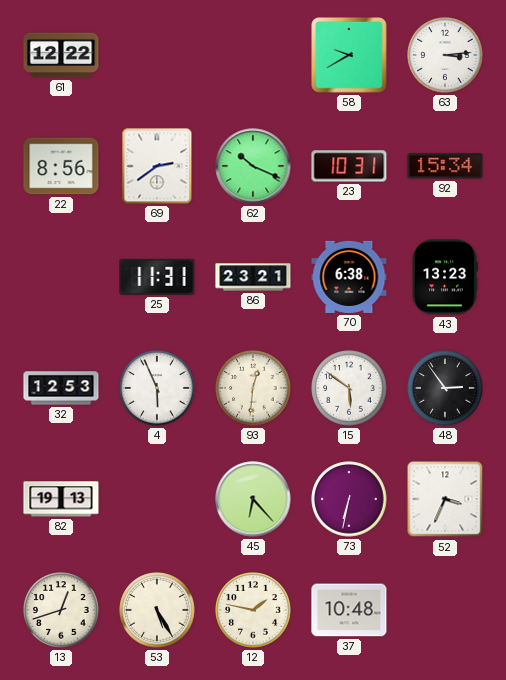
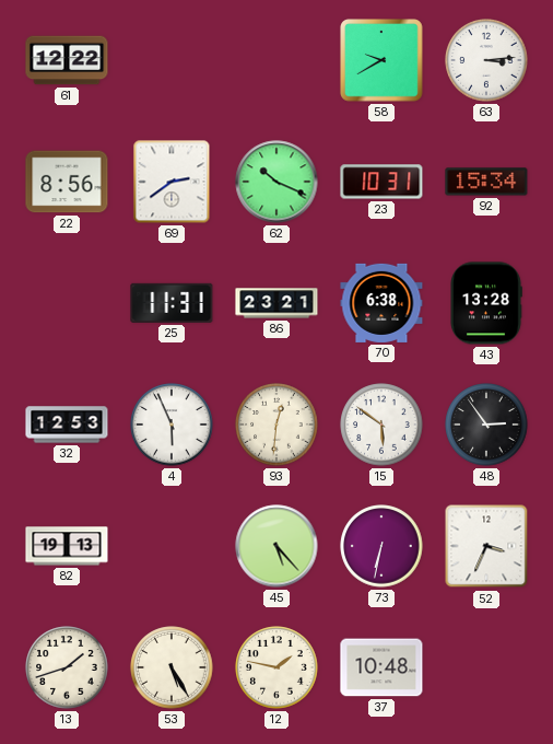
43: 13:23 -> 13:28
45: 6:23 -> 5:23
13: 12:42 -> 1:42
